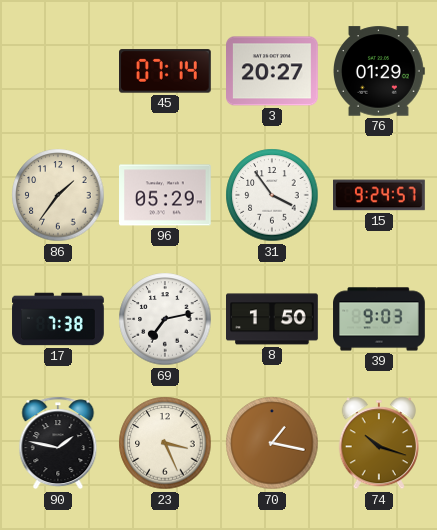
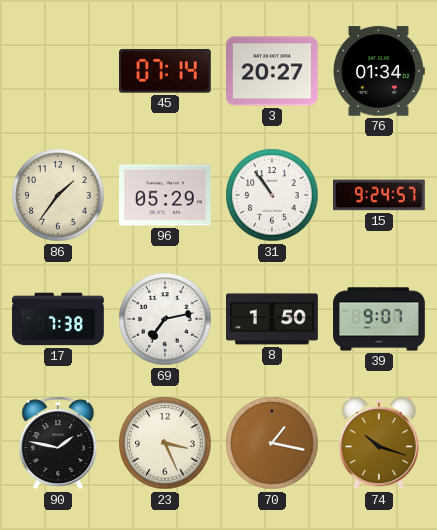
76: 01:29 -> 01:34
31: 3:54 -> 10:54
39: 9:03 -> 9:07
